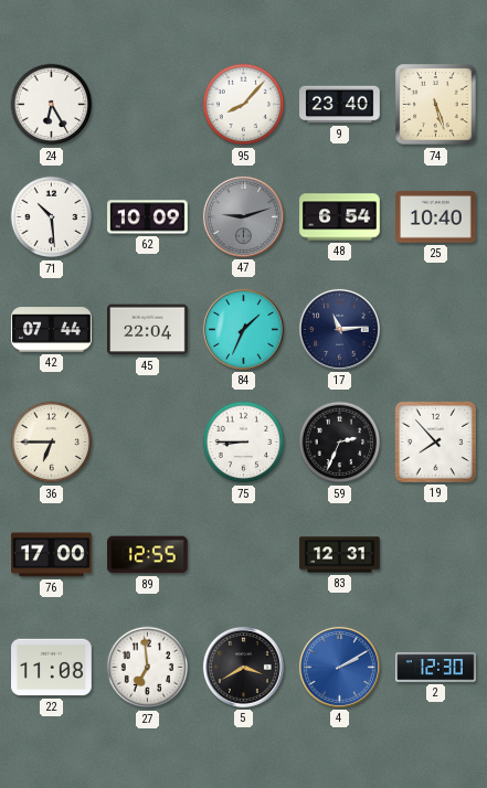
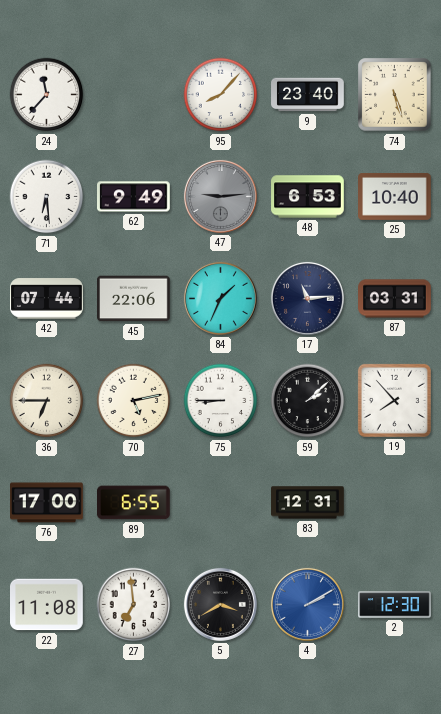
24: 6:25 -> 11:37
71: 10:29 -> 6:29
62: 10:09 -> 9:49
47: 9:12 -> 9:14
48: 6:54 -> 6:53
45: 22:04 -> 22:06
87: none -> 03:31
70: none -> 5:13
59: 2:34 -> 2:08
89: 12:55 -> 6:55
